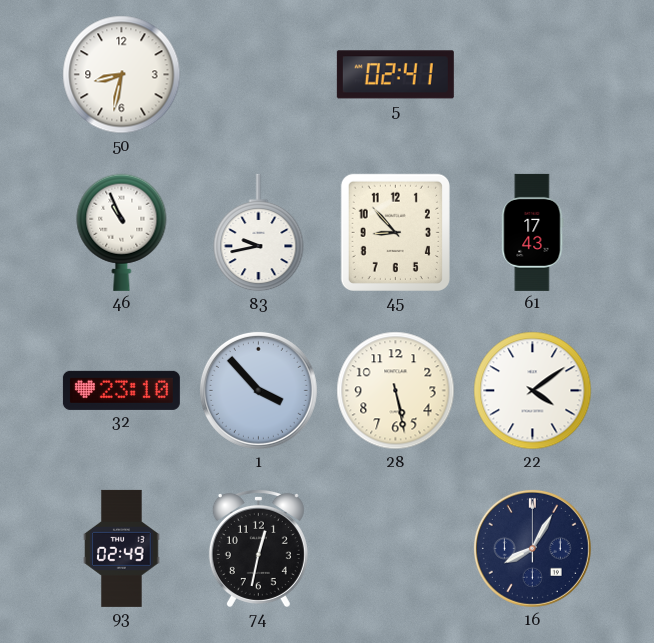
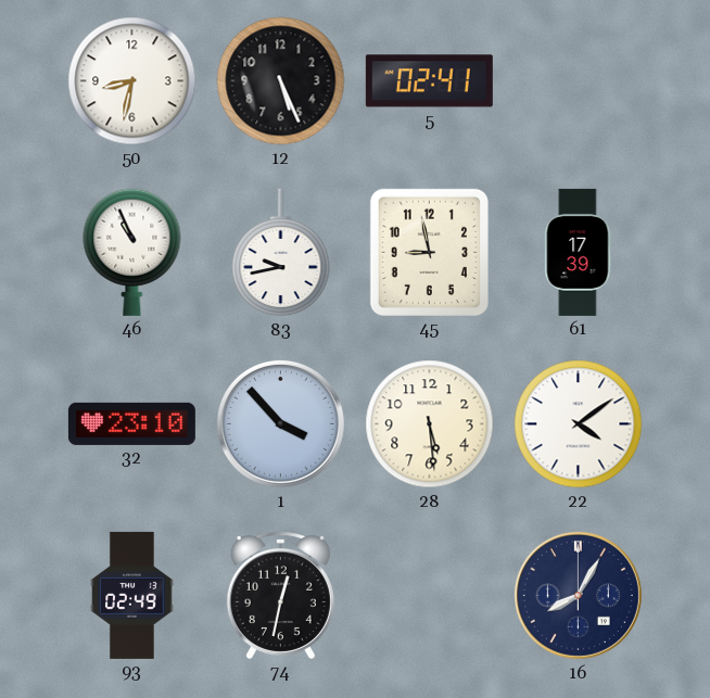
12: none -> 5:26
45: 8:53 -> 8:58
61: 17:43 -> 17:39
28: 5:28 -> 5:29
